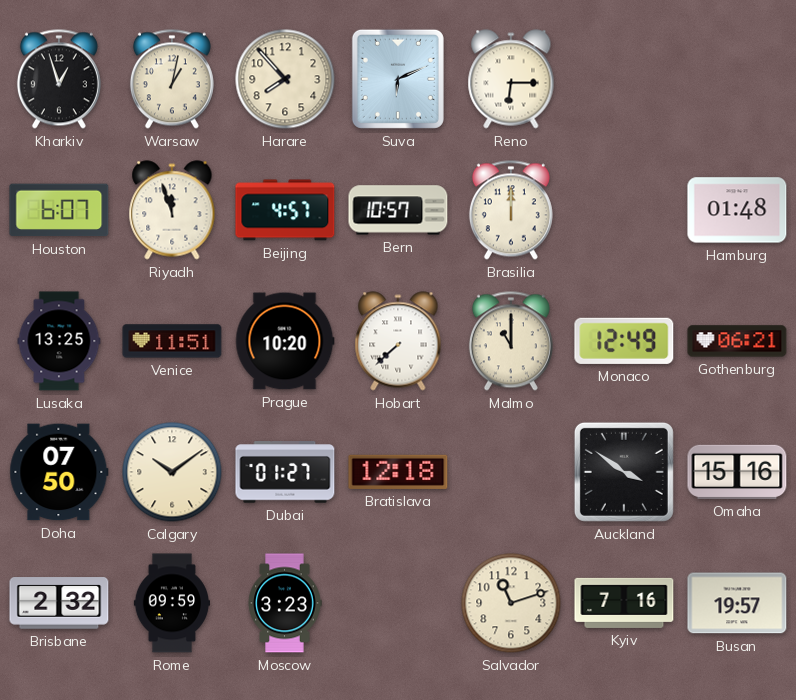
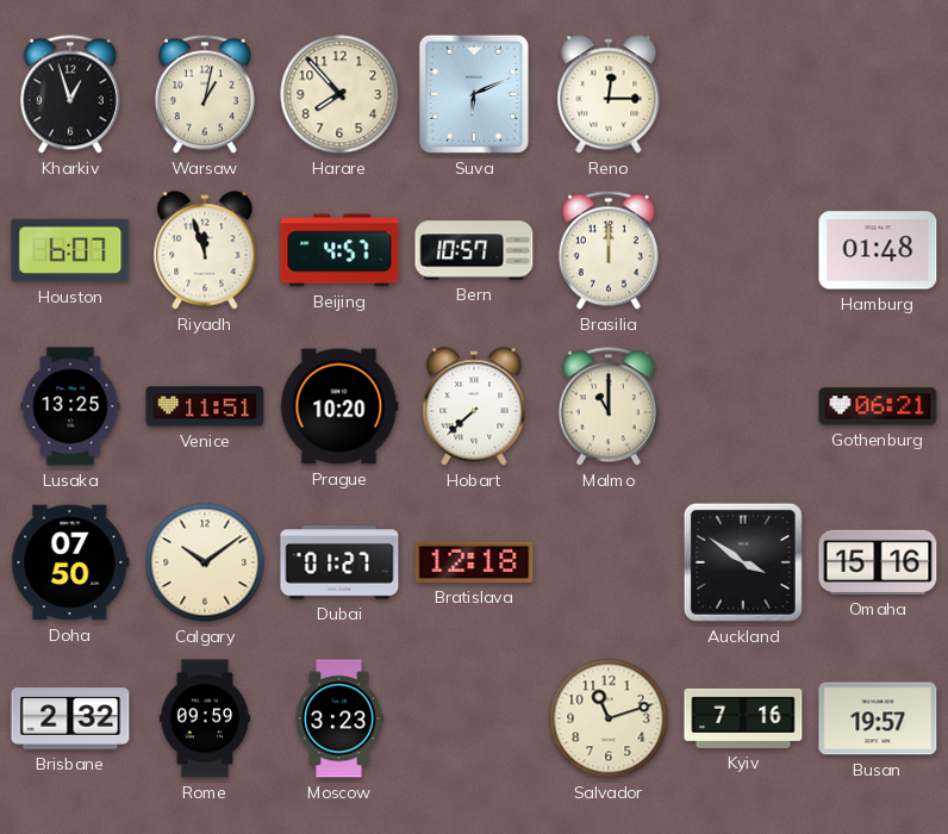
Reno: 6:15 -> 12:15
Monaco: 12:49 -> none
